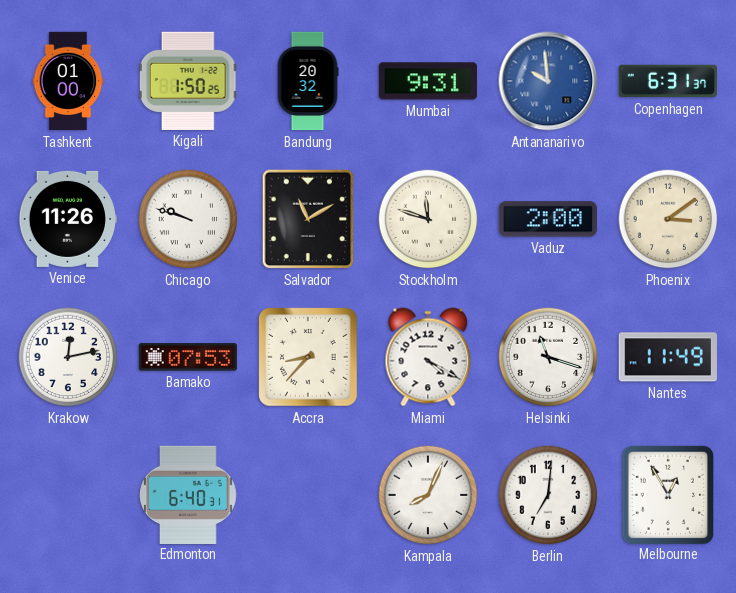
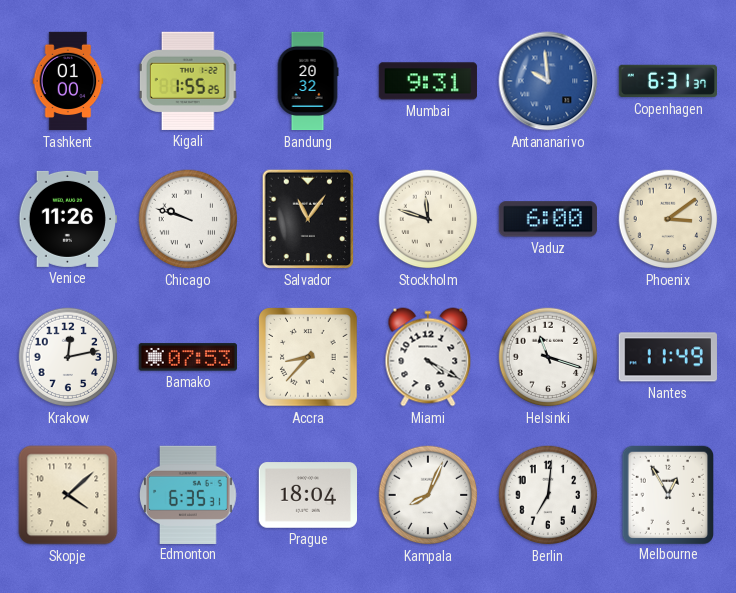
Kigali: 1:50 -> 1:55
Salvador: 11:10 -> 11:06
Vaduz: 2:00 -> 6:00
Skopje: none -> 4:08
Edmonton: 6:40 -> 6:35
Prague: none -> 18:04
